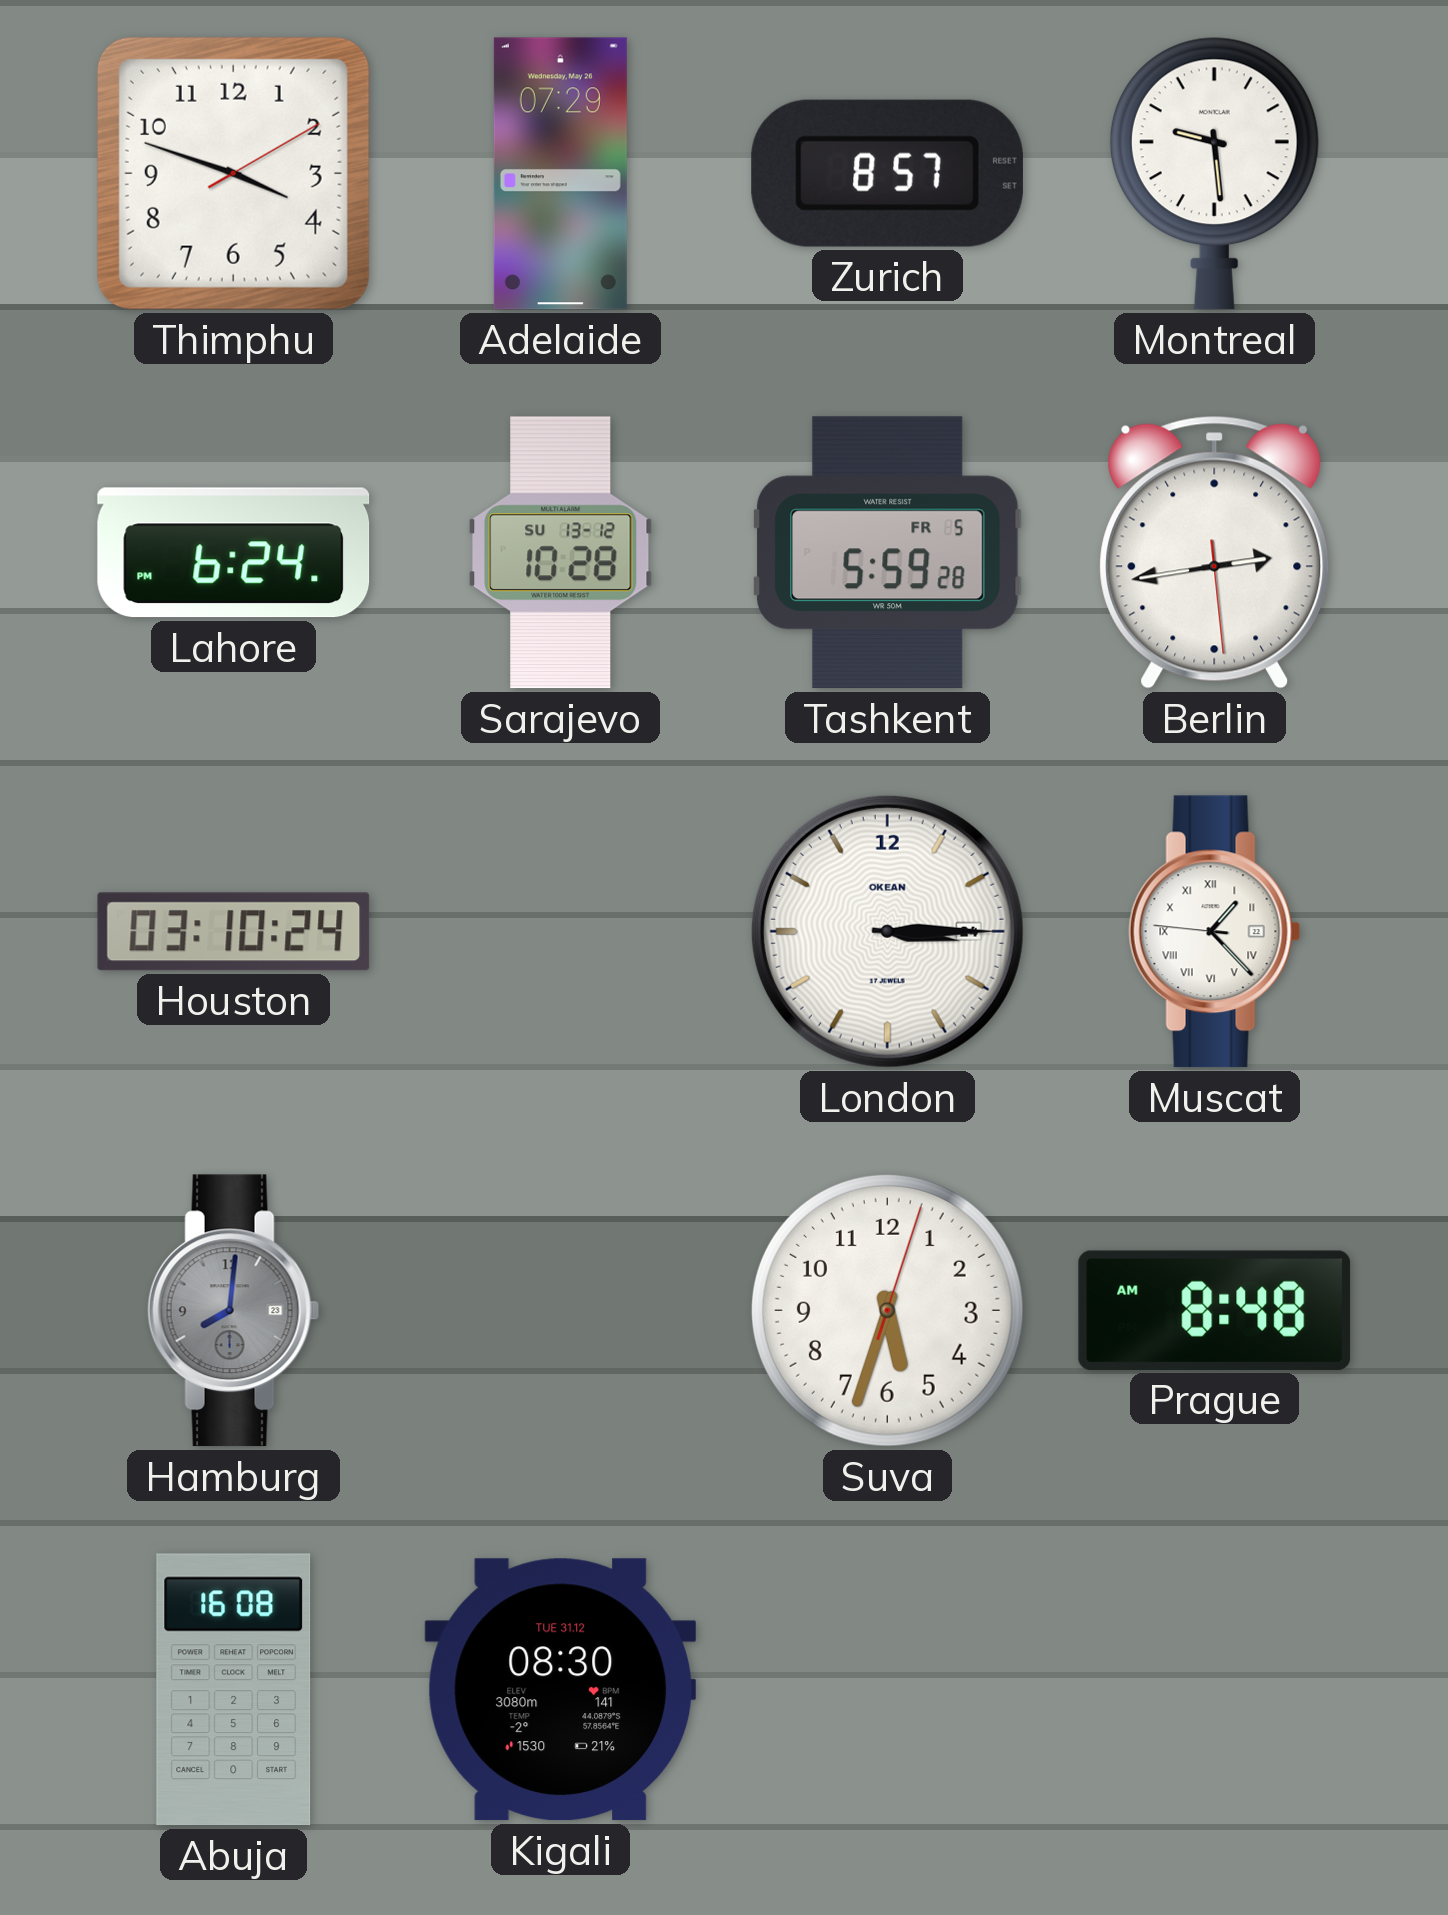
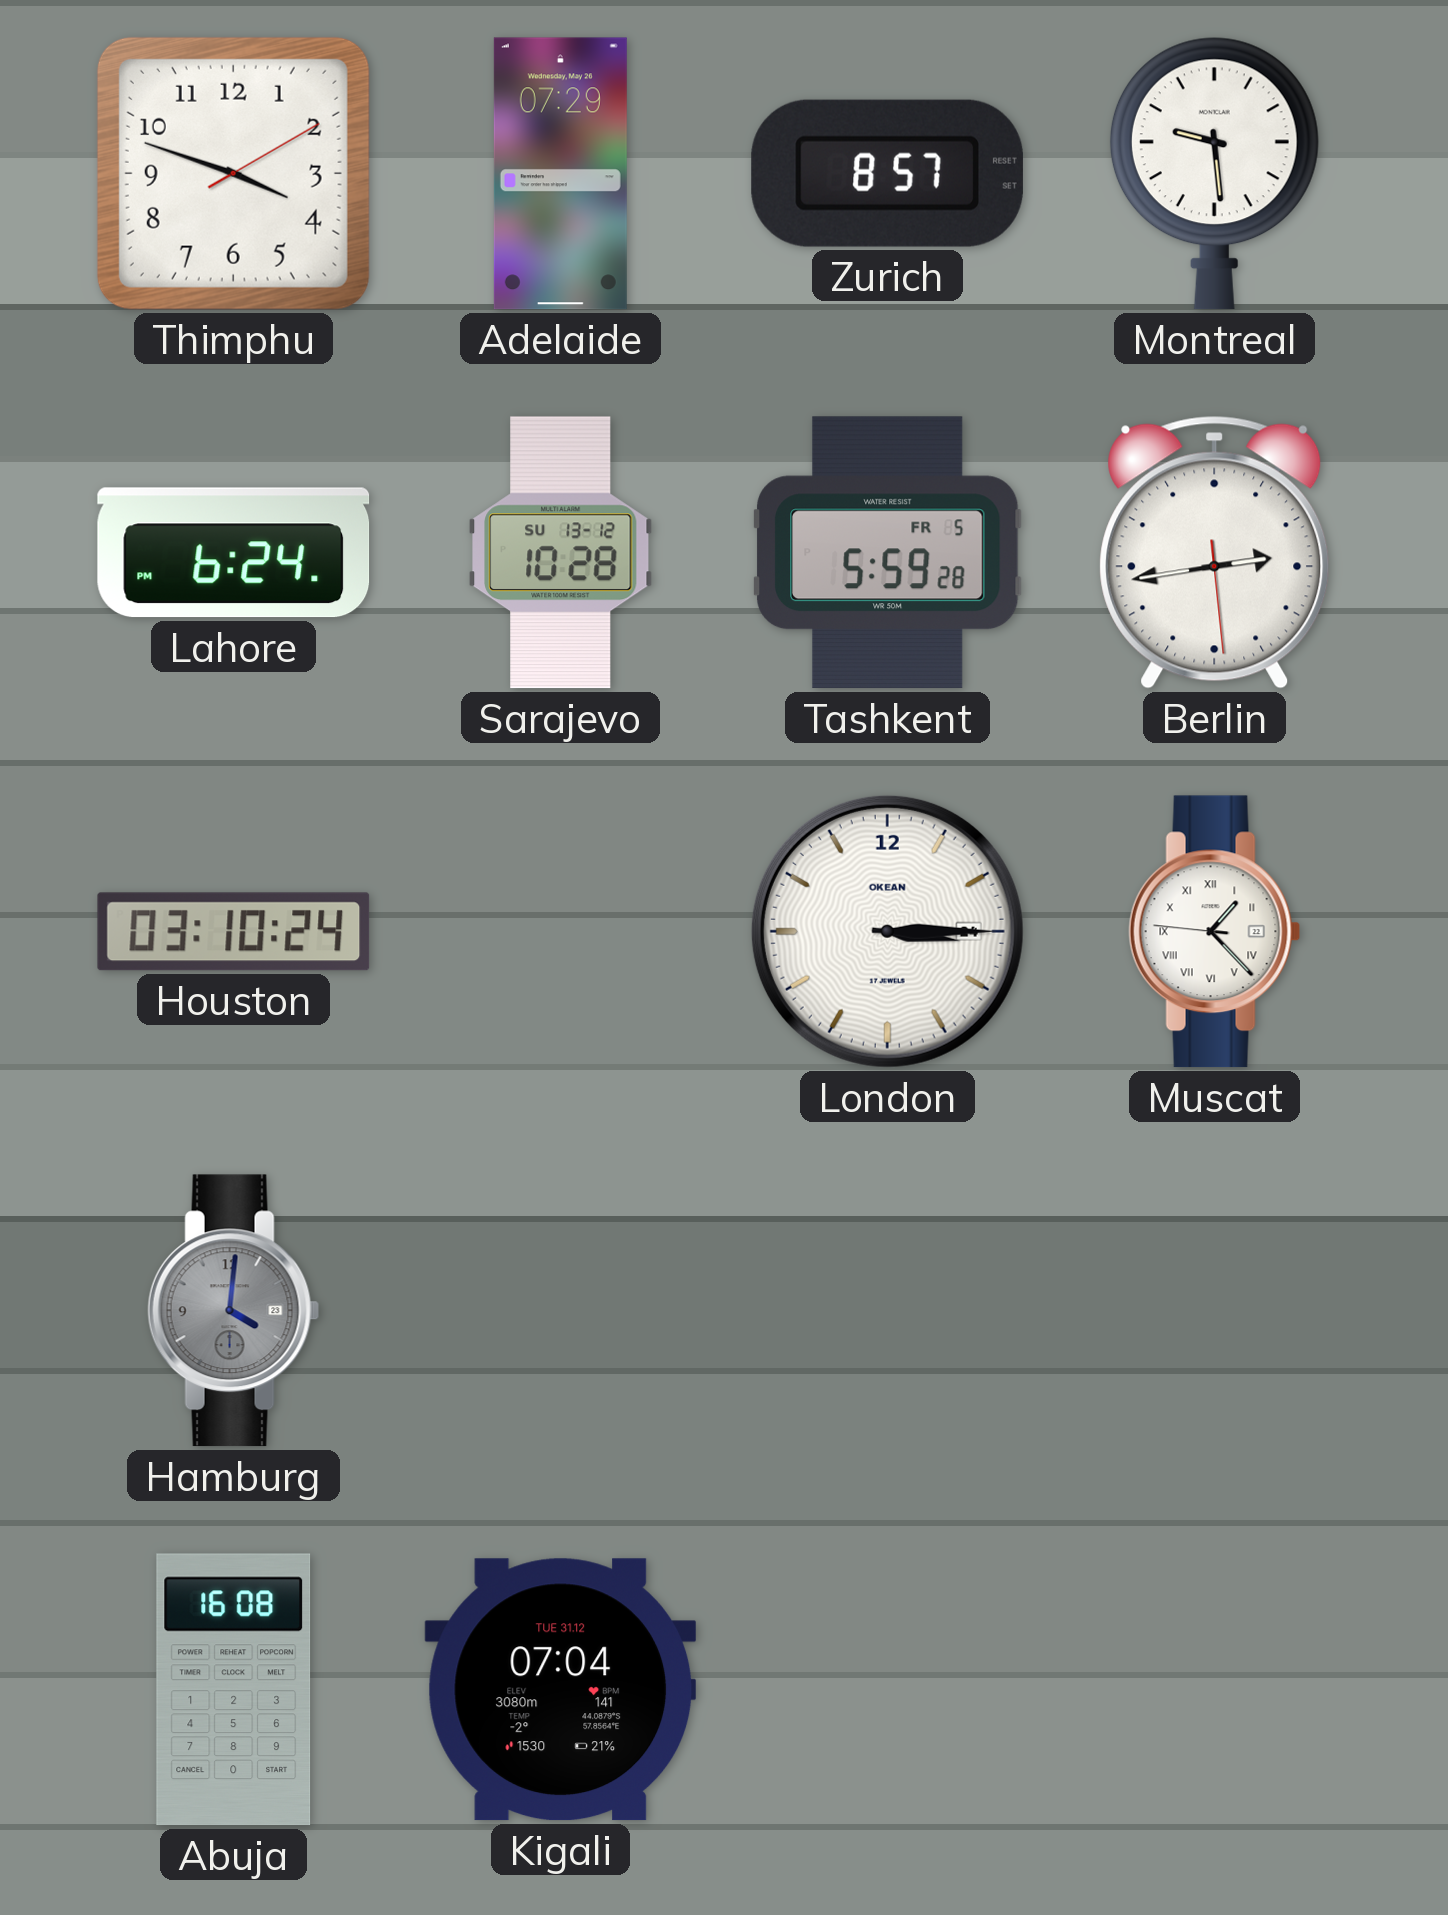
Hamburg: 8:01 -> 4:01
Suva: 5:33 -> none
Prague: 8:48 -> none
Kigali: 08:30 -> 07:04
